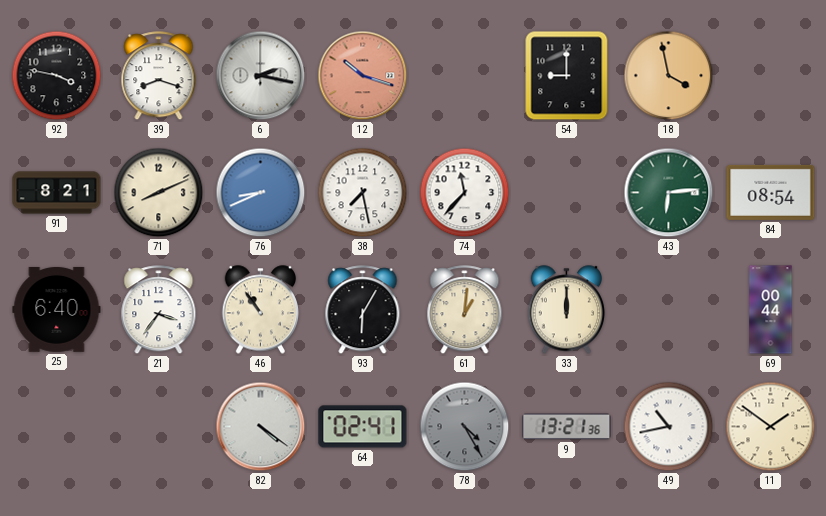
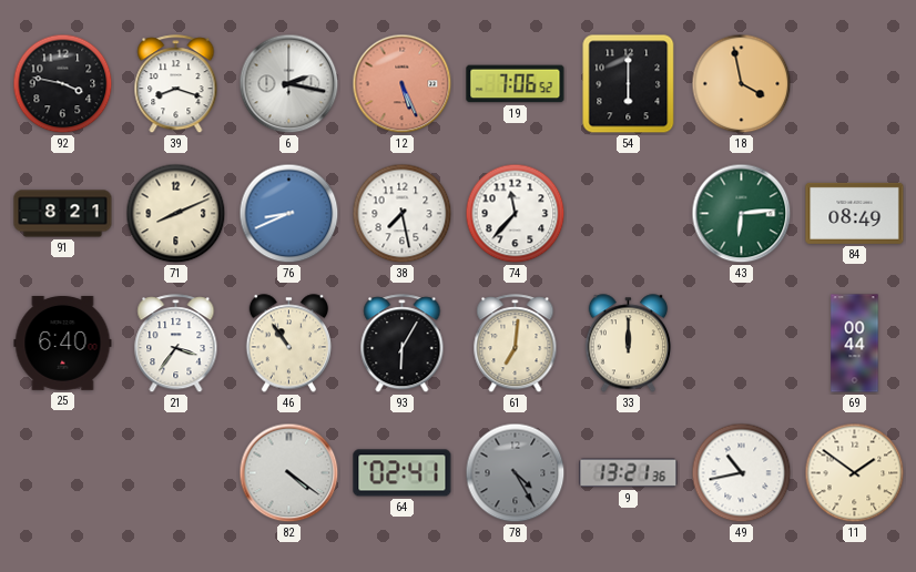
12: 10:18 -> 5:26
19: none -> 7:06
54: 9:00 -> 6:00
84: 08:54 -> 08:49
61: 1:01 -> 7:01
